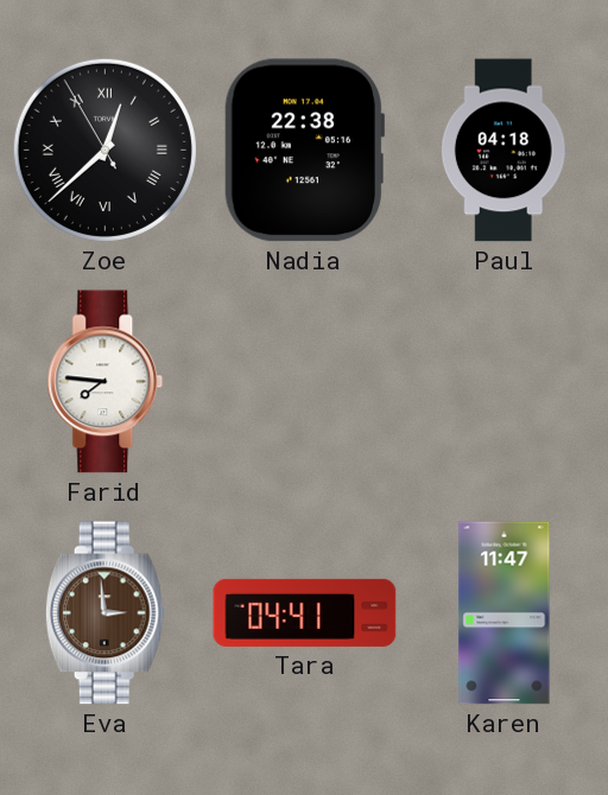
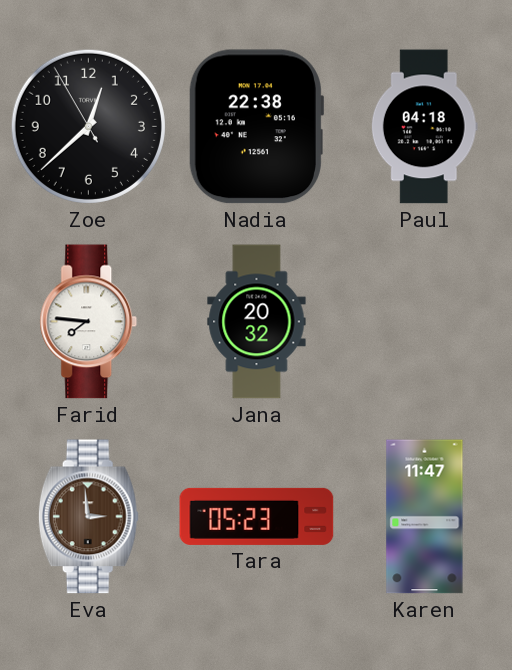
Zoe numerals: Roman -> Arabic
Jana: none -> 20:32
Tara: 04:41 -> 05:23
